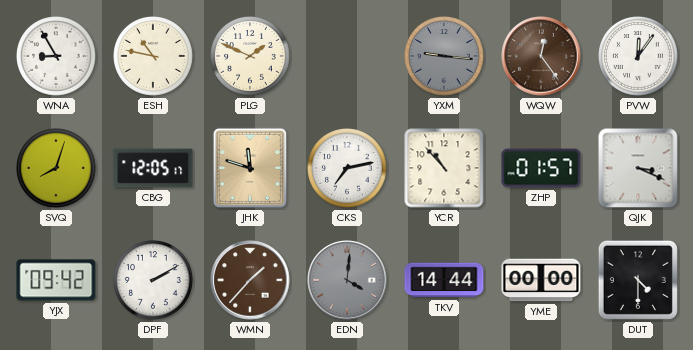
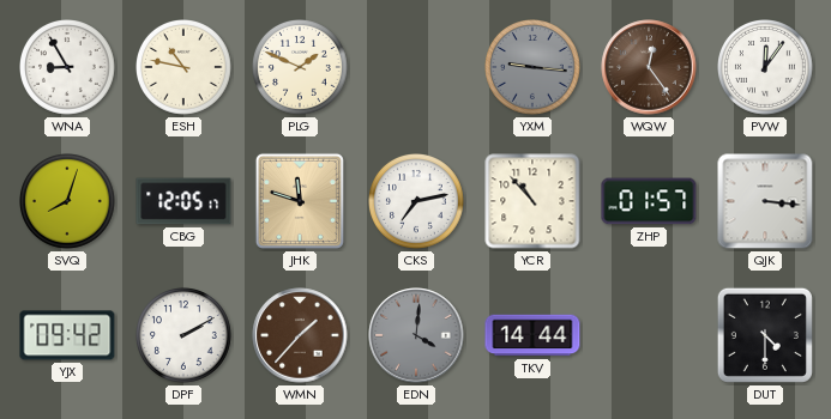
QJK: 3:19 -> 3:16
YME: 00:00 -> none
